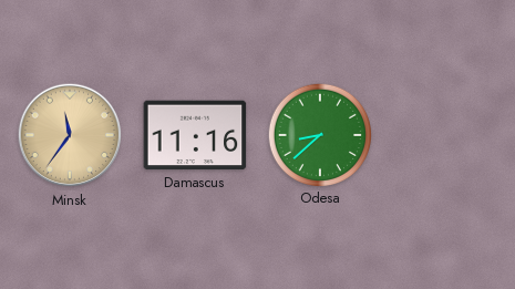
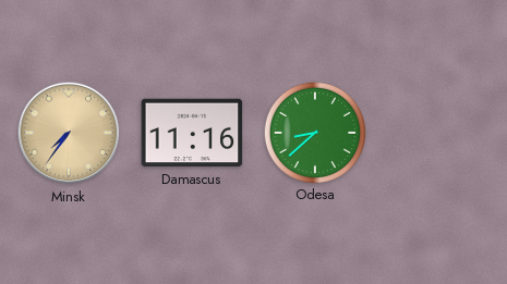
Minsk: 11:36 -> 7:36
